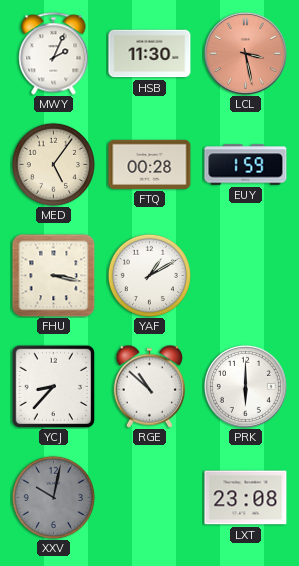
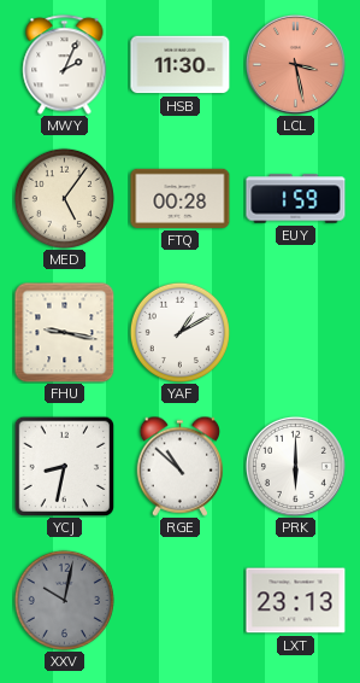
FHU: 3:17 -> 9:17
YCJ: 8:37 -> 8:32
LXT: 23:08 -> 23:13
